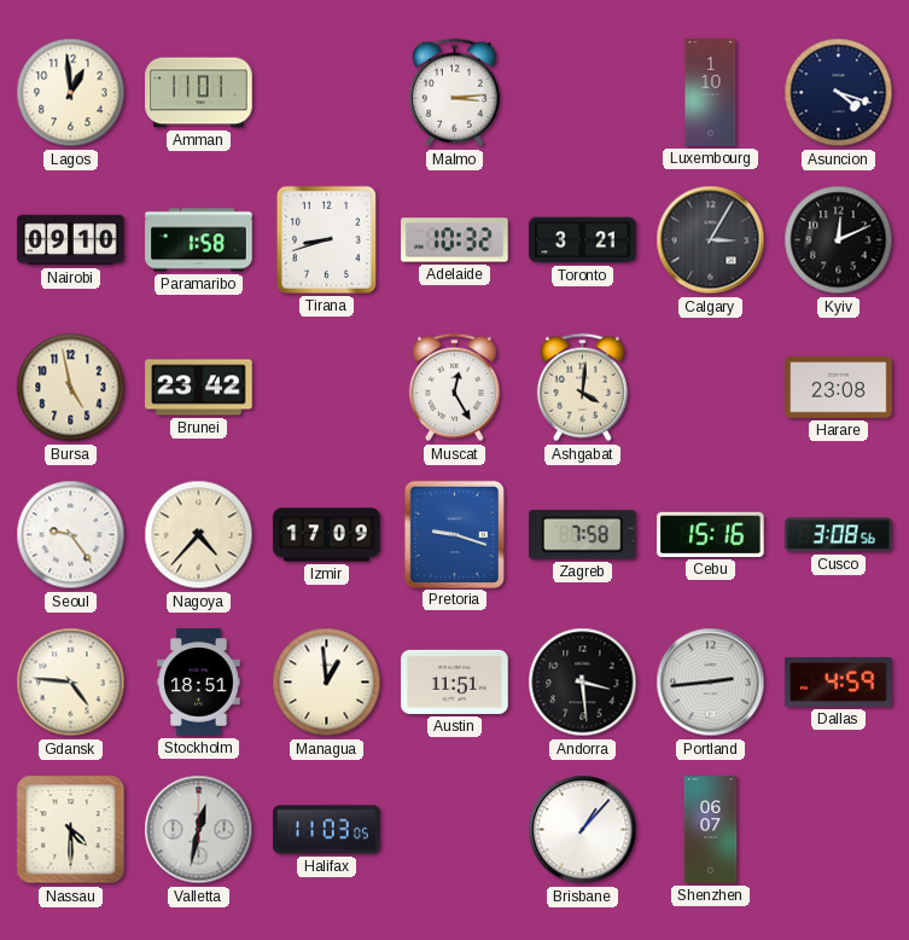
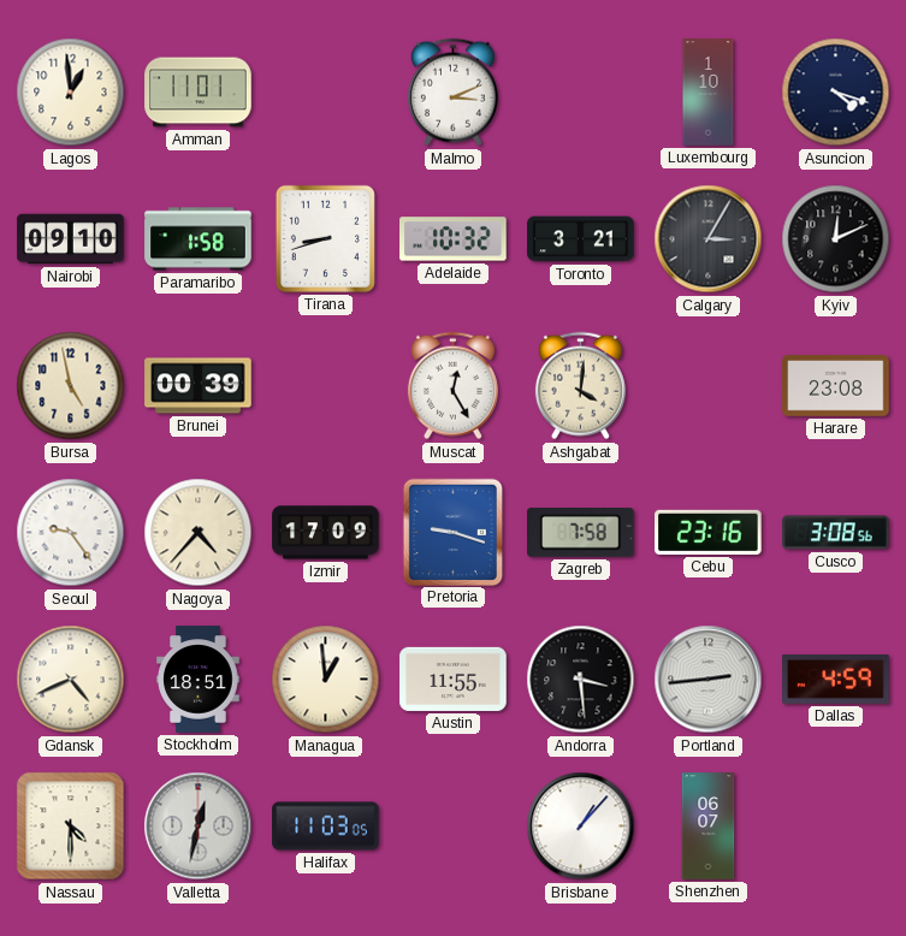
Malmo: 3:14 -> 3:11
Brunei: 23:42 -> 00:39
Cebu: 15:16 -> 23:16
Gdansk: 4:46 -> 4:41
Austin: 11:51 -> 11:55
